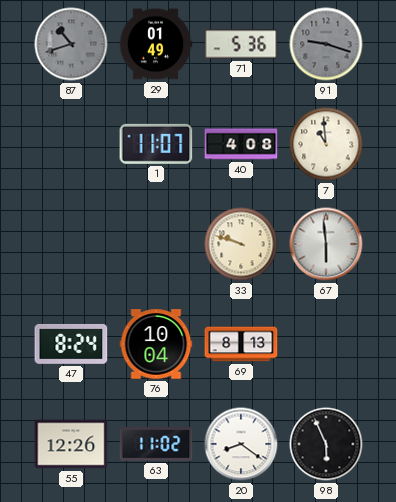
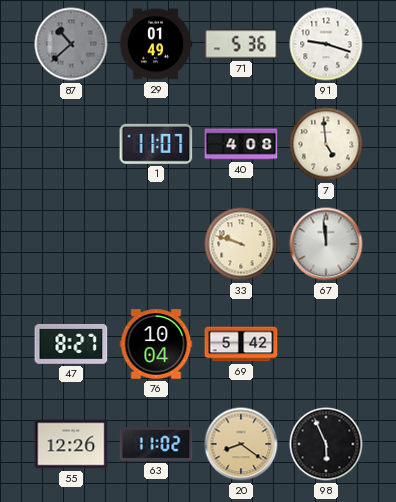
87: 10:42 -> 10:38
91 dial: grey -> white
7: 10:59 -> 4:59
67: 5:59 -> 11:59
47: 8:24 -> 8:27
69: 8:13 -> 5:42
20 dial: white -> champagne
